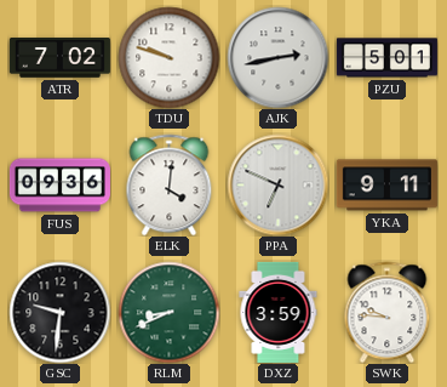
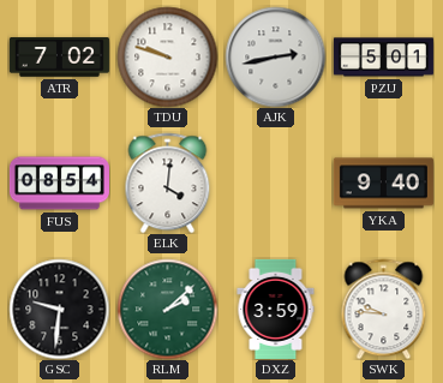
FUS: 09:36 -> 08:54
PPA: 6:49 -> none
YKA: 9:11 -> 9:40
RLM: 8:41 -> 2:08
